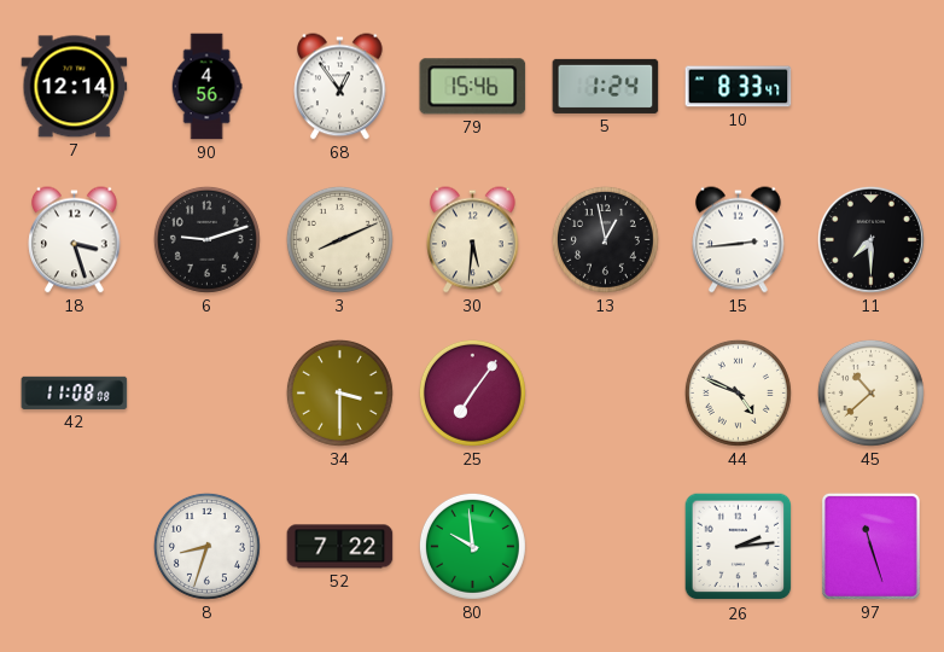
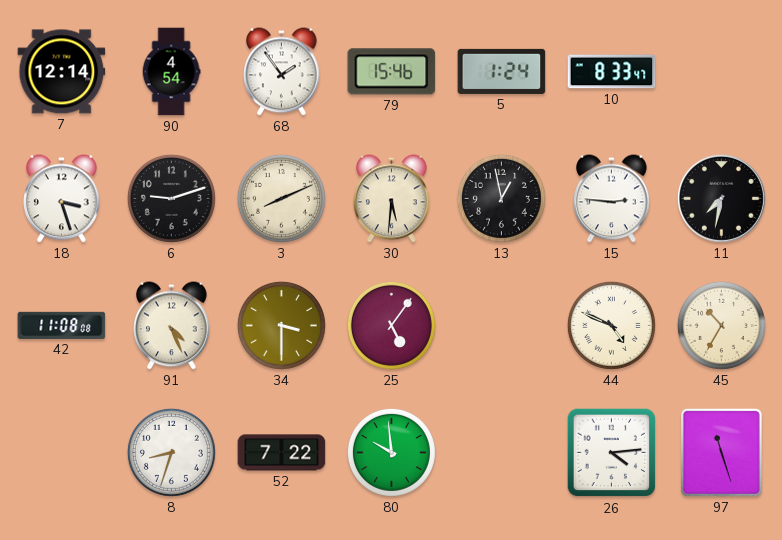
90: 4:56 -> 4:54
68: 12:54 -> 1:54
15: 2:44 -> 2:46
11: 7:30 -> 7:32
91: none -> 4:26
25: 7:06 -> 5:06
45: 10:38 -> 10:35
26: 2:14 -> 4:14
